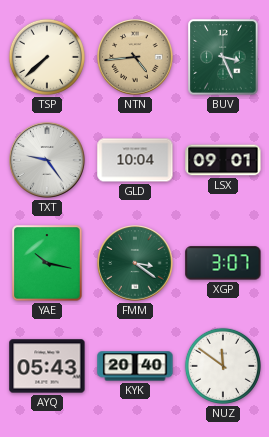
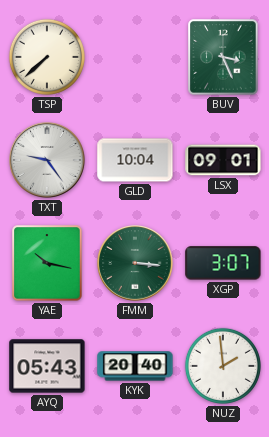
NTN: 4:44 -> none
FMM: 3:21 -> 3:16
NUZ: 11:51 -> 1:59
